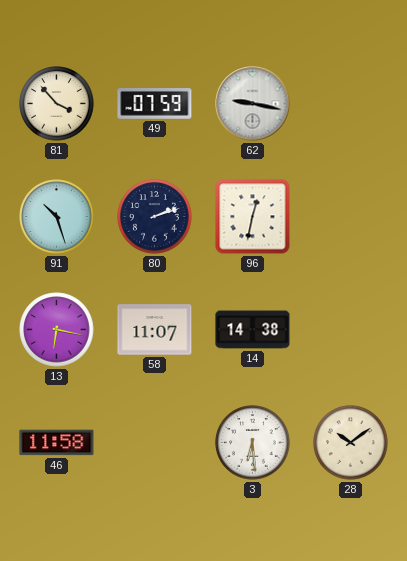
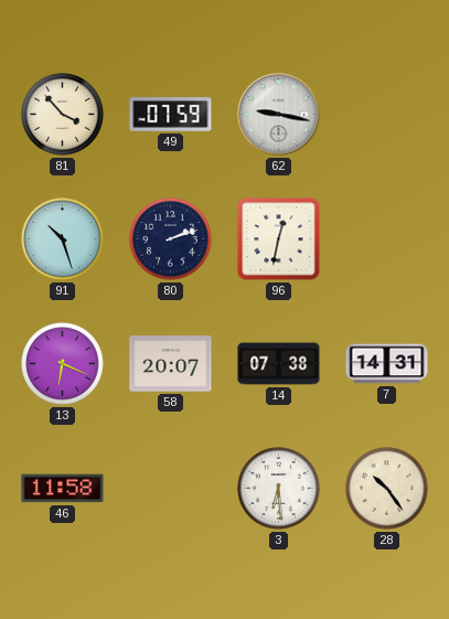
13: 6:17 -> 6:19
58: 11:07 -> 20:07
14: 14:38 -> 07:38
7: none -> 14:31
28: 10:09 -> 10:24
